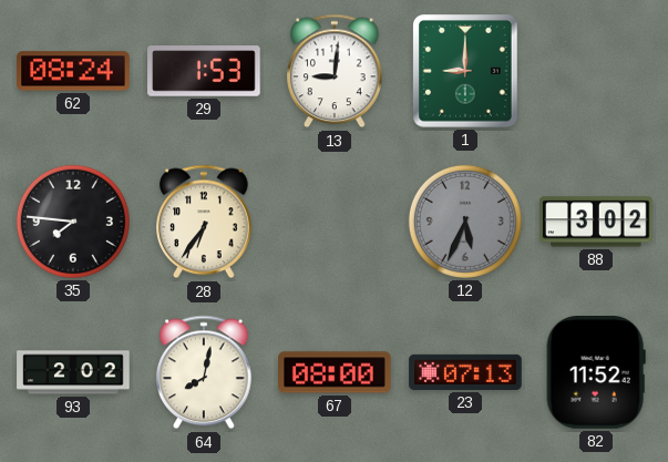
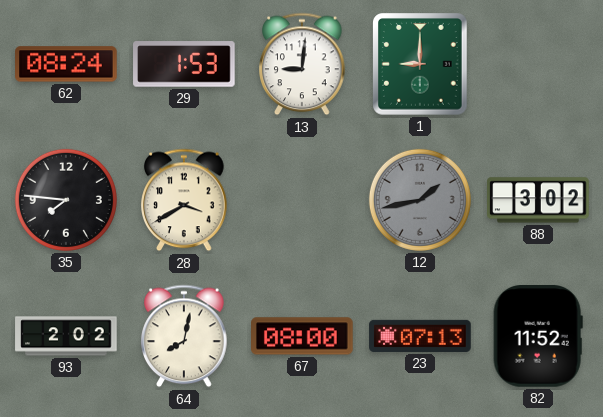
28: 6:36 -> 3:40
12: 5:34 -> 1:43
